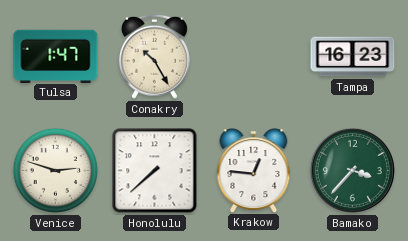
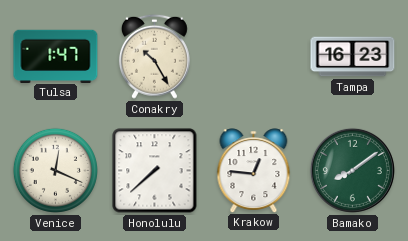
Venice: 2:48 -> 12:19
Bamako: 3:37 -> 8:09
